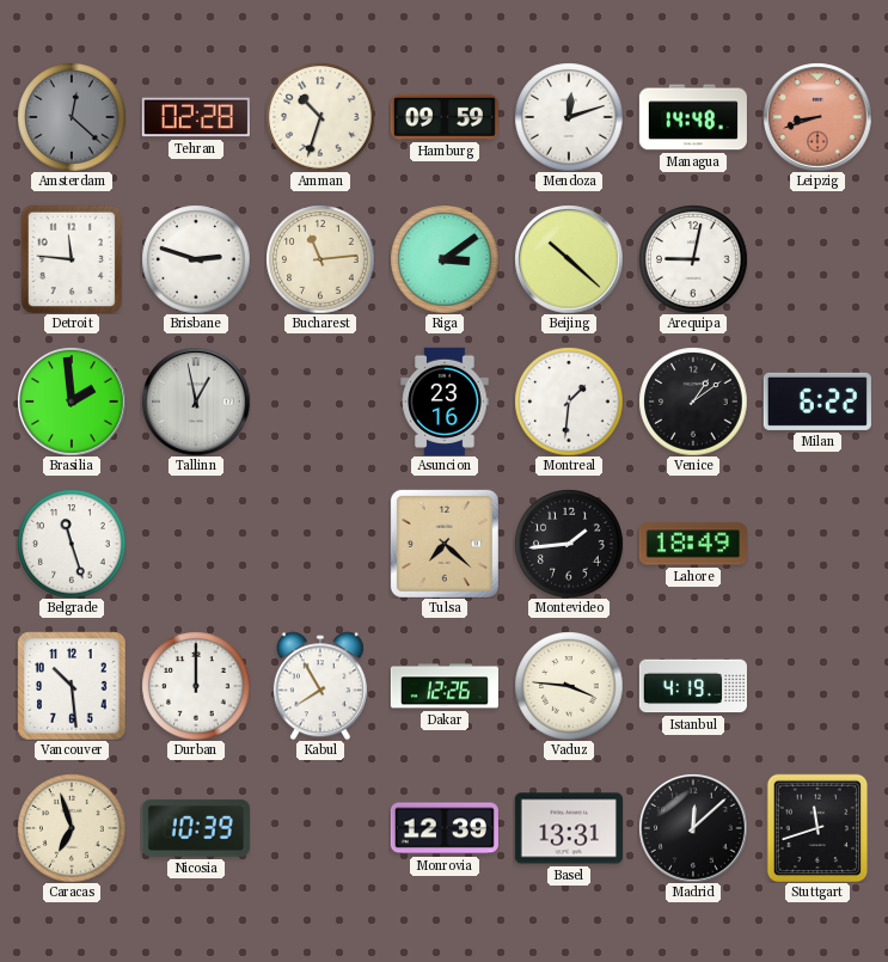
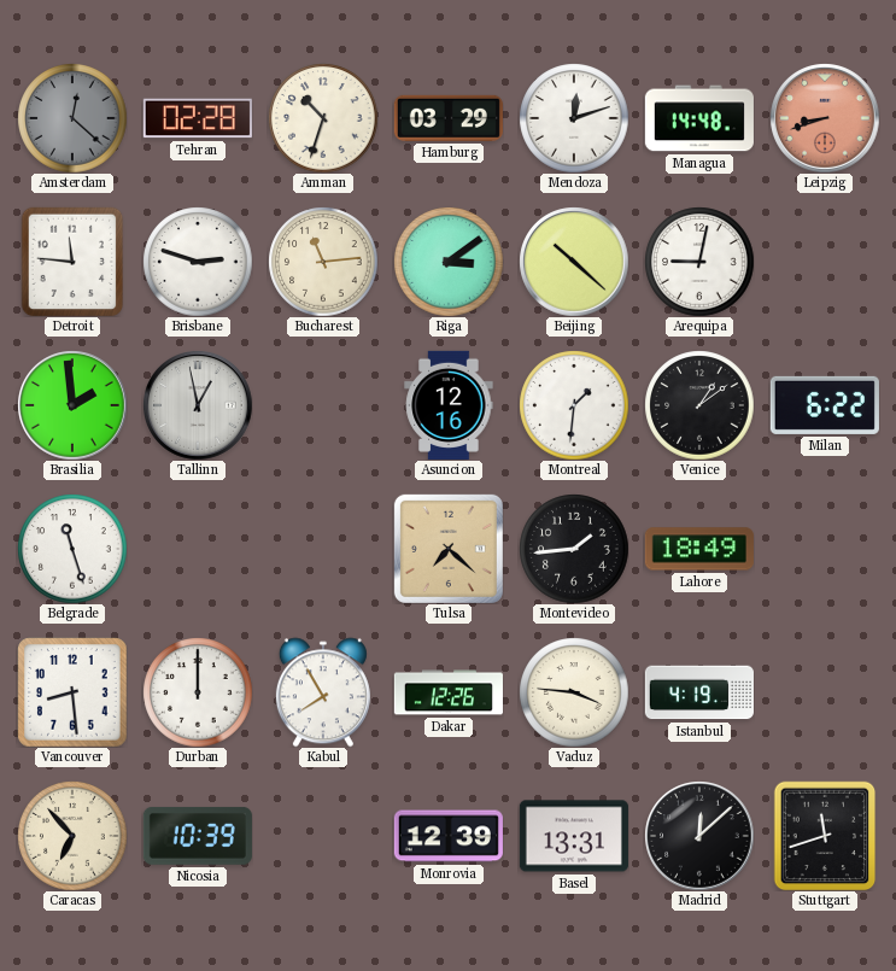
Hamburg: 09:59 -> 03:29
Asuncion: 23:16 -> 12:16
Vancouver: 10:29 -> 8:29
Caracas: 6:57 -> 6:53
